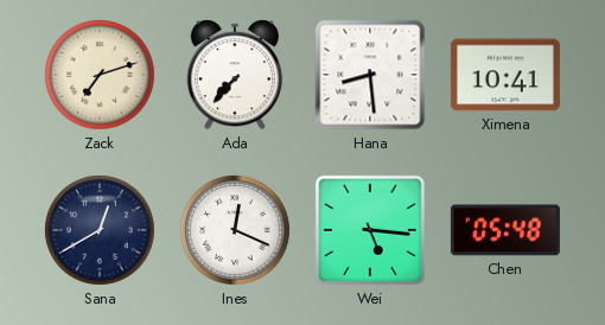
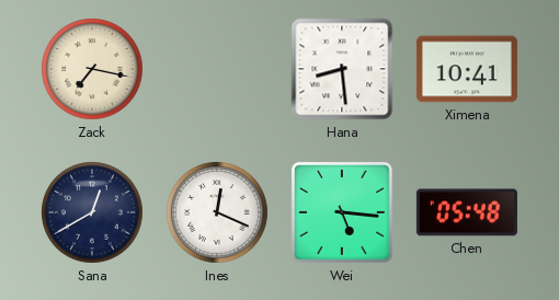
Zack: 7:12 -> 7:17
Ada: 7:37 -> none
